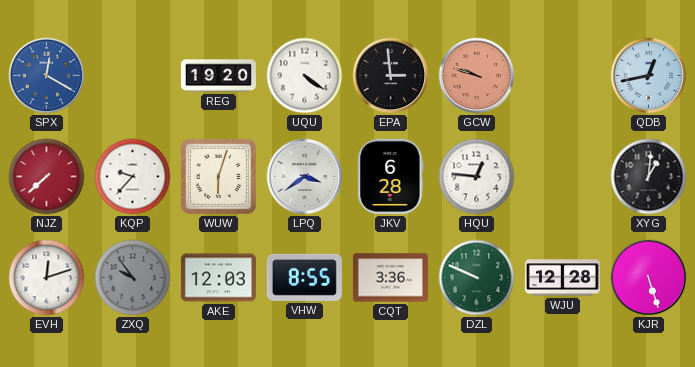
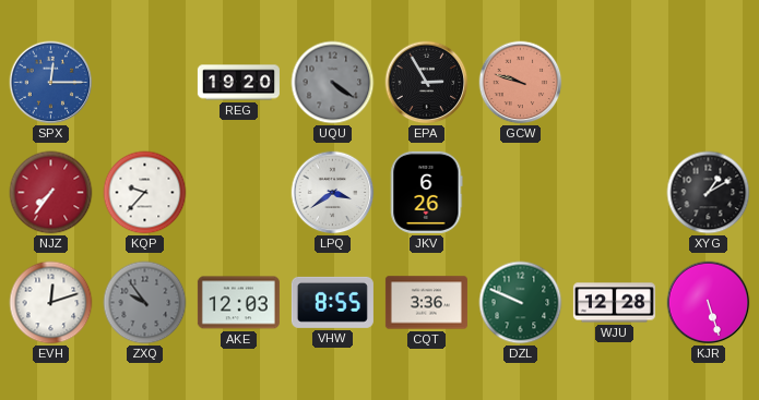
SPX: 12:20 -> 12:15
UQU dial: white -> grey
EPA: 2:59 -> 2:55
QDB: 12:43 -> none
NJZ: 7:38 -> 7:36
WUW: 6:03 -> none
JKV: 6:28 -> 6:26
HQU: 12:46 -> none
XYG: 1:01 -> 1:10
